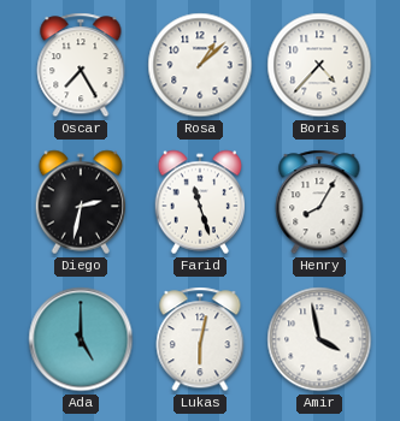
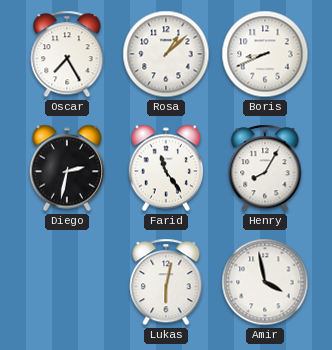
Boris: 4:37 -> 8:41
Farid: 11:27 -> 11:24
Ada: 5:00 -> none
